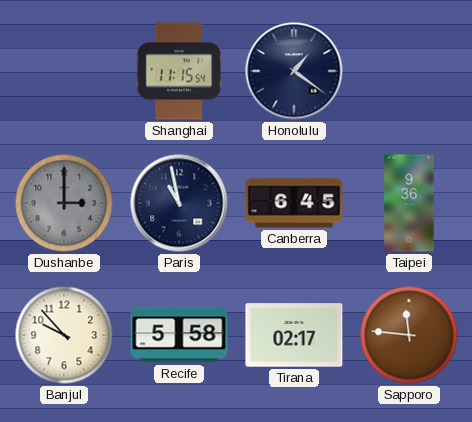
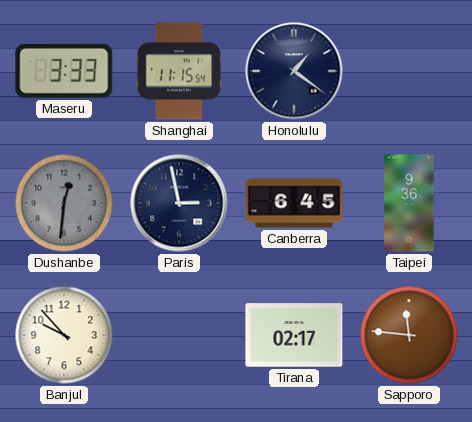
Maseru: none -> 3:33
Dushanbe: 3:00 -> 12:31
Paris: 10:58 -> 2:58
Recife: 5:58 -> none
